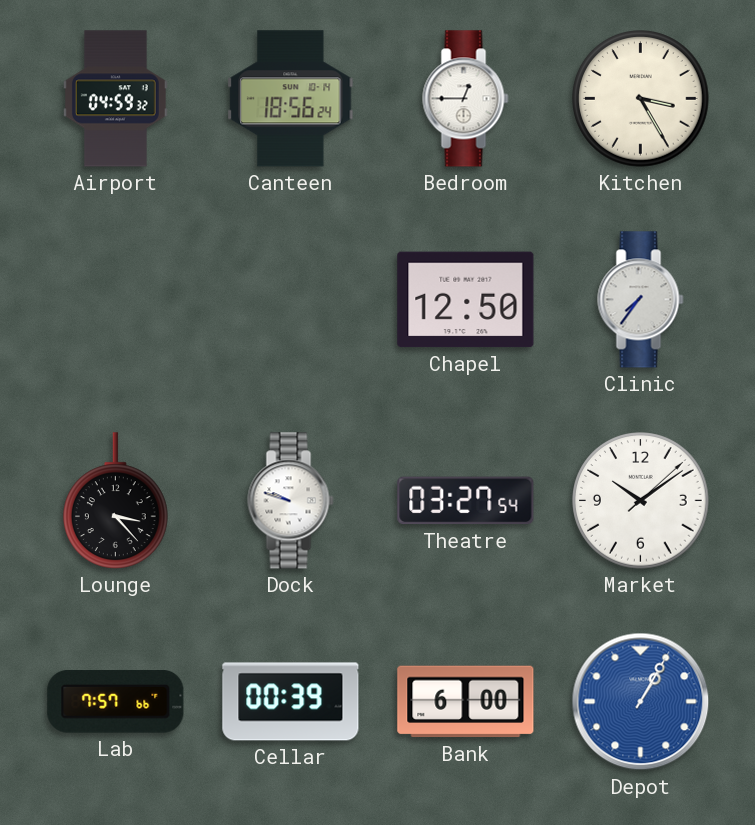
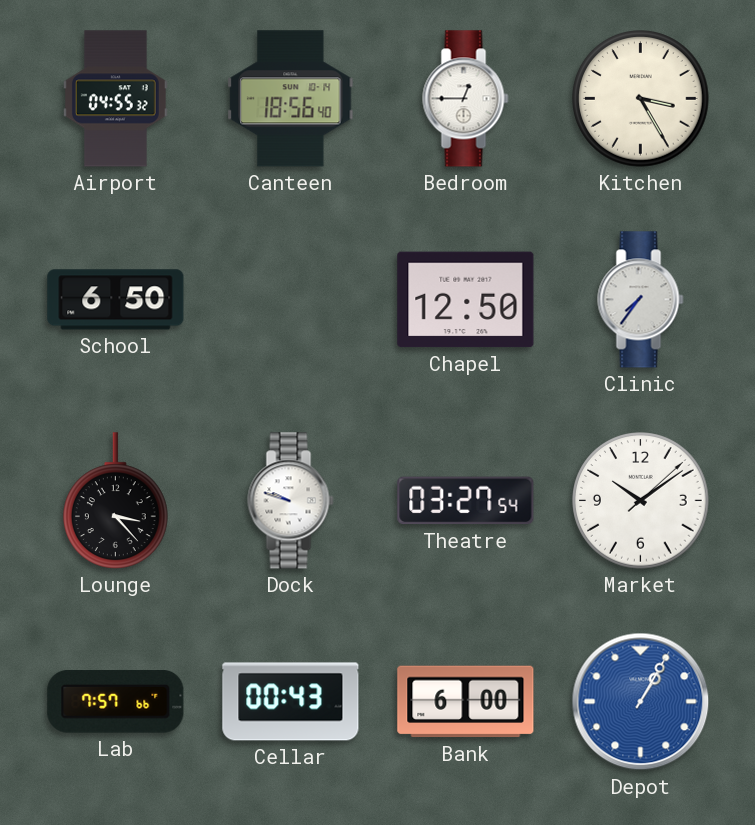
Airport: 04:59 -> 04:55
Canteen: 18:56:24 -> 18:56:40
School: none -> 6:50
Cellar: 00:39 -> 00:43
